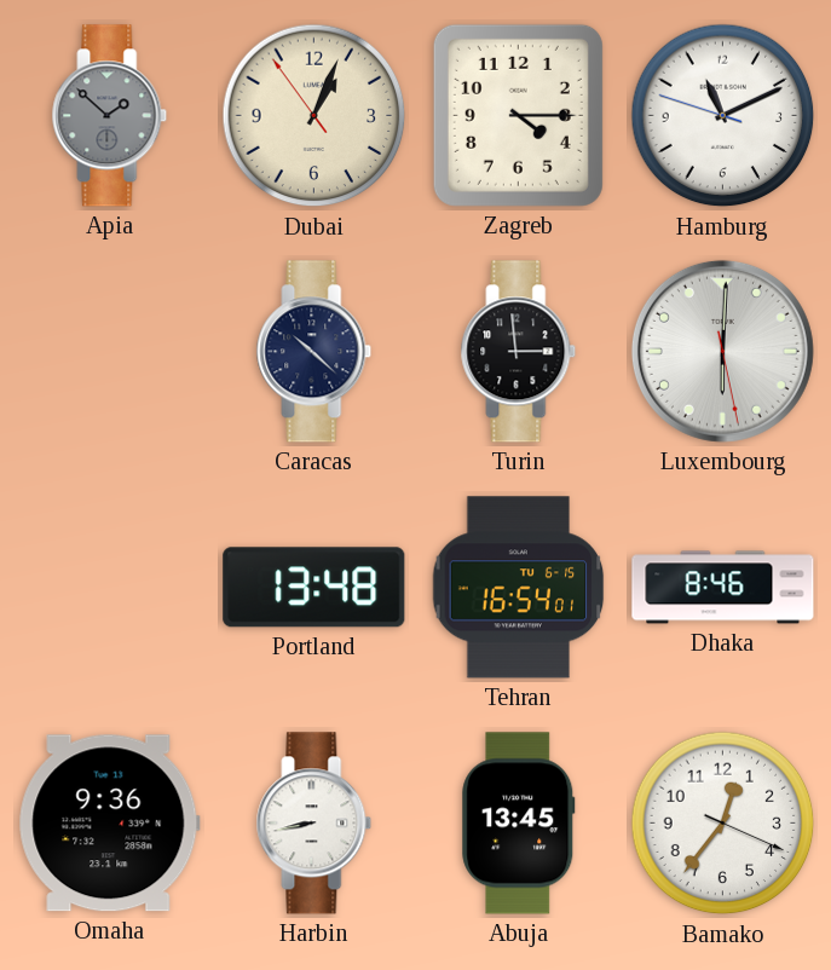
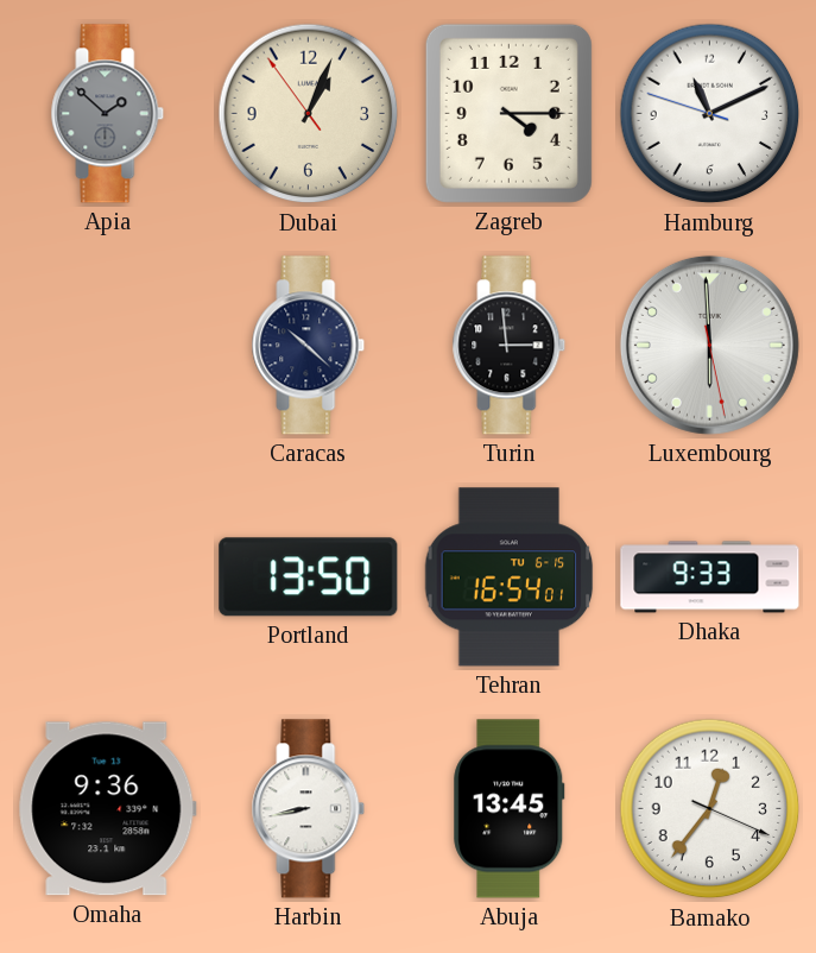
Luxembourg: 6:00 -> 5:59
Portland: 13:48 -> 13:50
Dhaka: 8:46 -> 9:33
